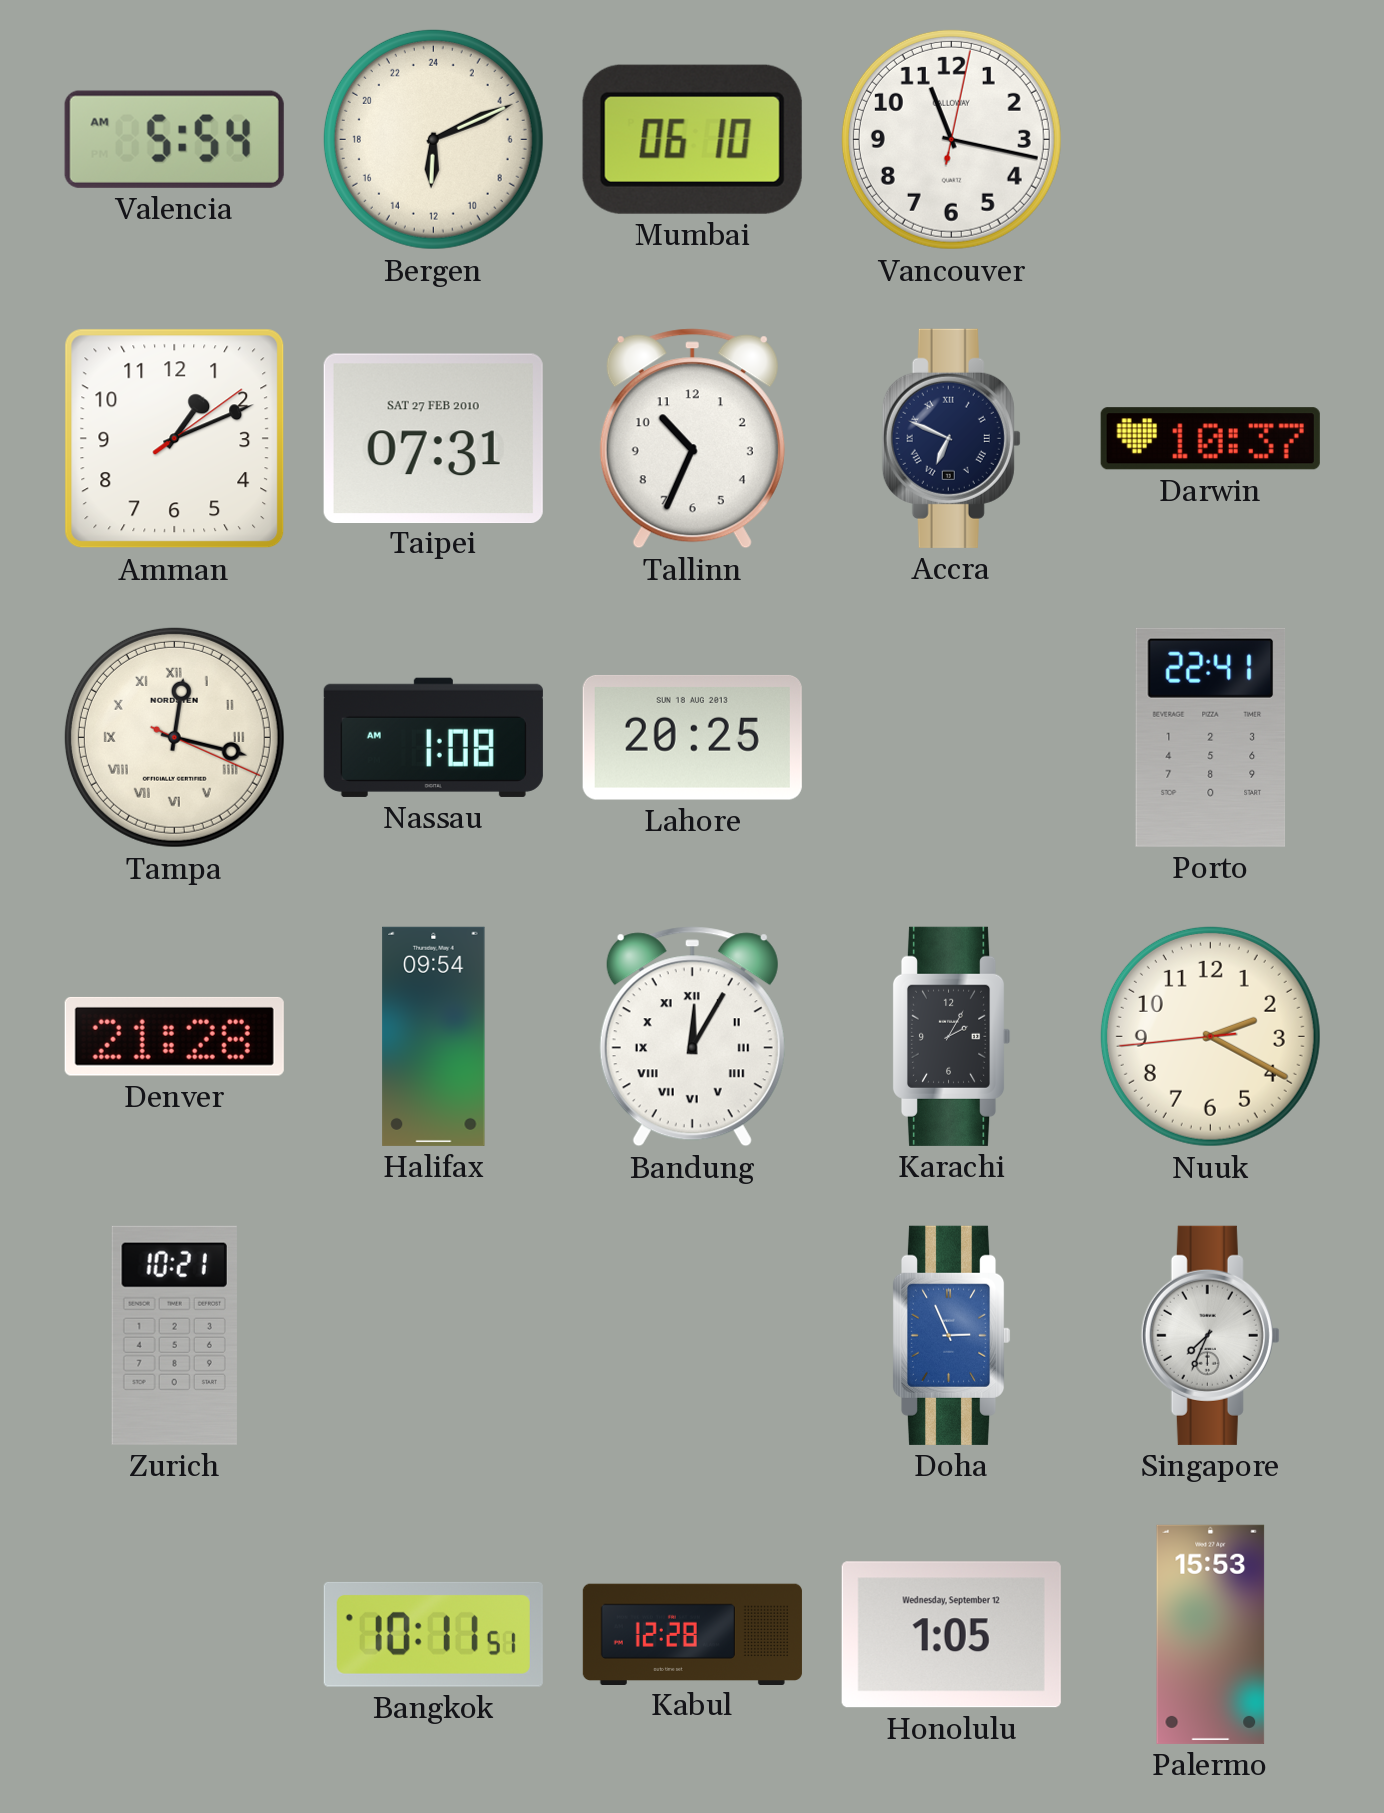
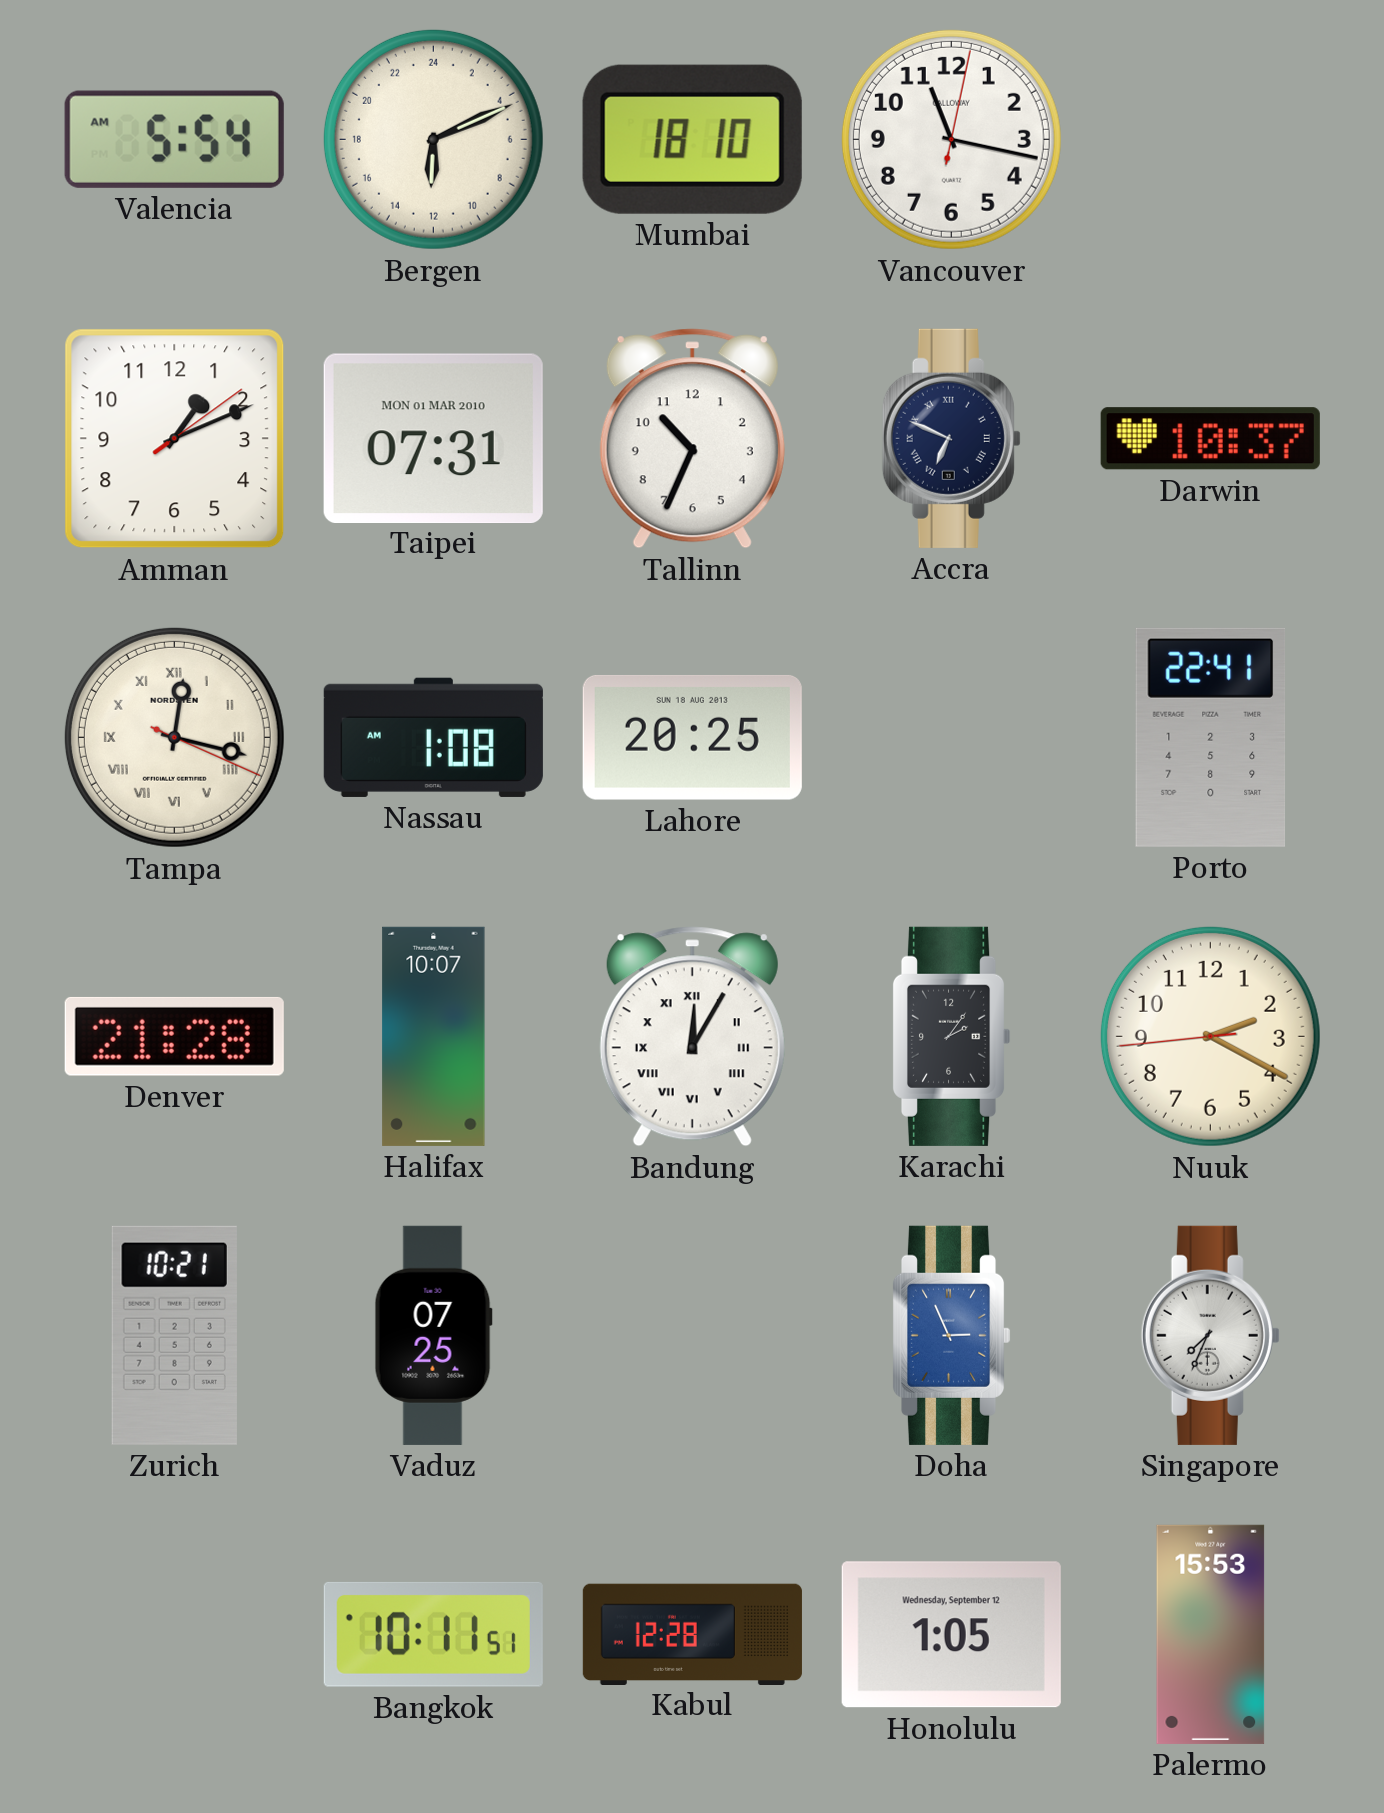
Mumbai: 06:10 -> 18:10
Taipei date: SAT 27 FEB 2010 -> MON 01 MAR 2010
Halifax: 09:54 -> 10:07
Karachi: 2:05 -> 2:06
Vaduz: none -> 07:25
